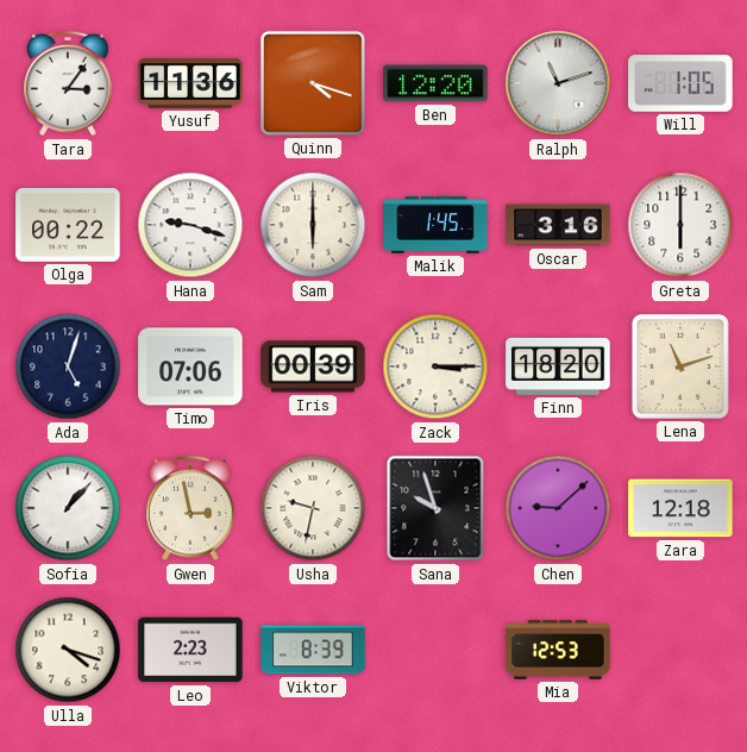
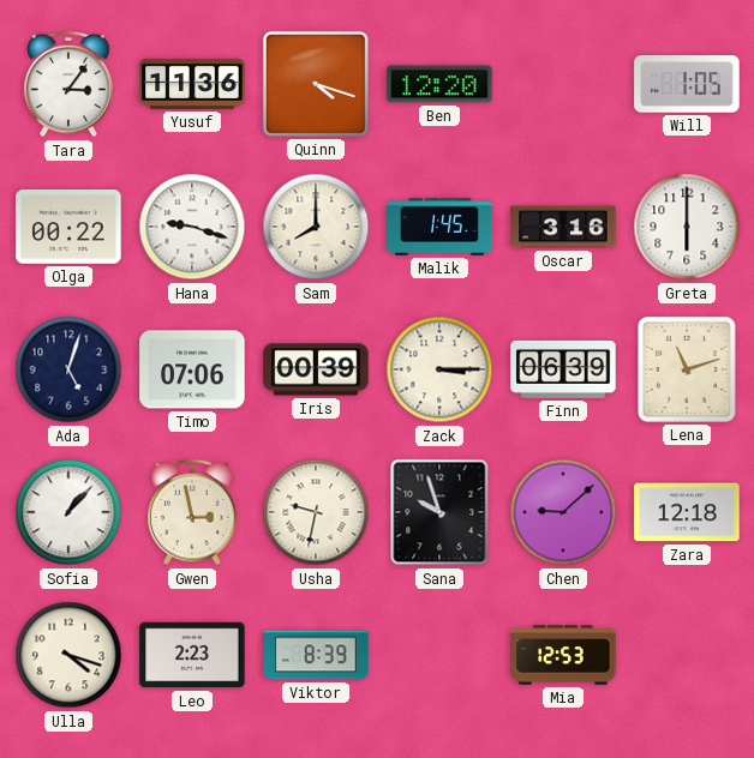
Ralph: 11:12 -> none
Sam: 6:00 -> 8:00
Finn: 18:20 -> 06:39
